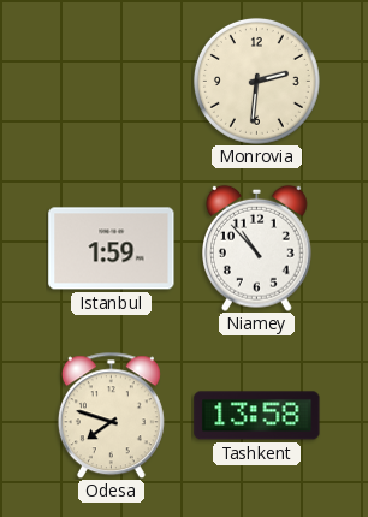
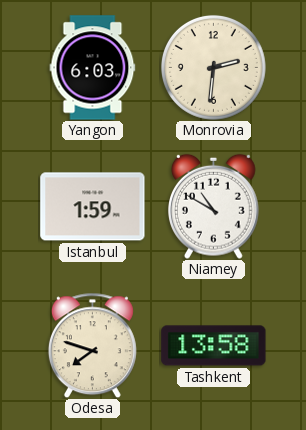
Yangon: none -> 6:03
Niamey: 10:53 -> 10:50
